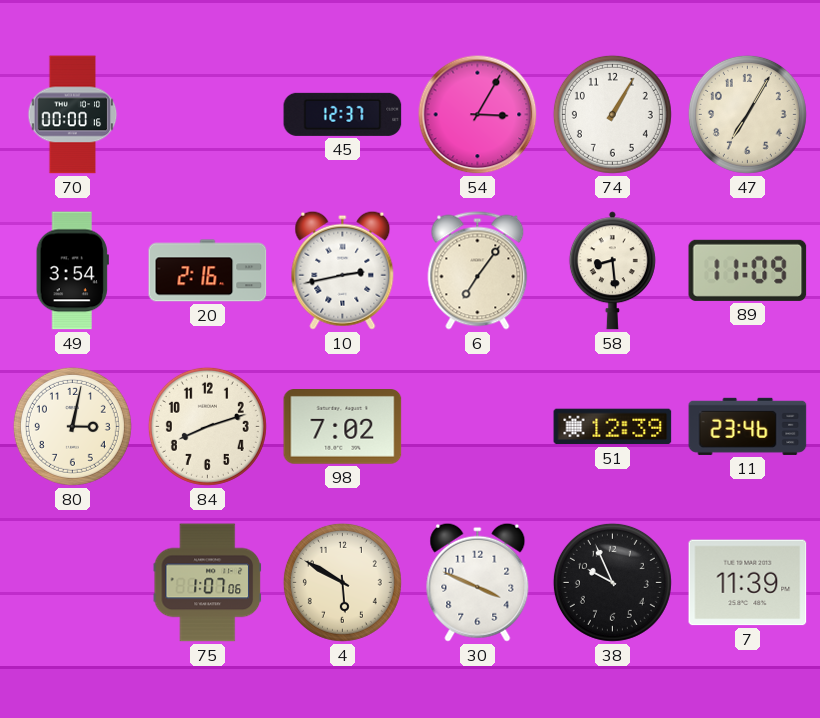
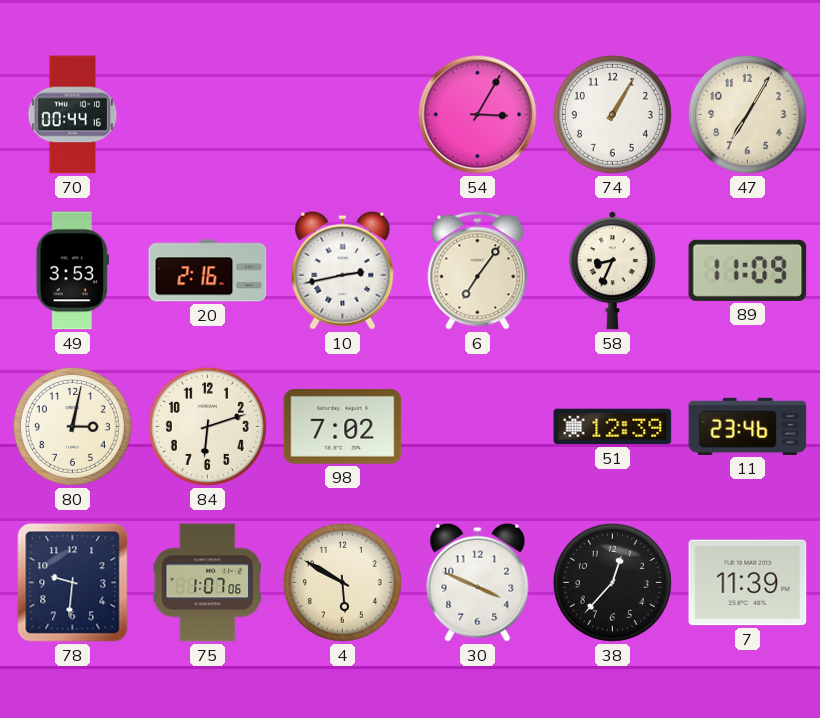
70: 00:00 -> 00:44
45: 12:37 -> none
49: 3:54 -> 3:53
58: 8:29 -> 8:34
84: 8:12 -> 6:12
78: none -> 9:31
38: 9:56 -> 12:37
